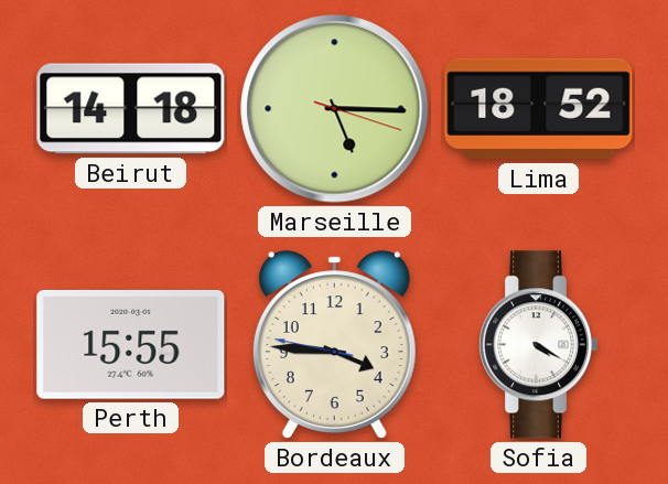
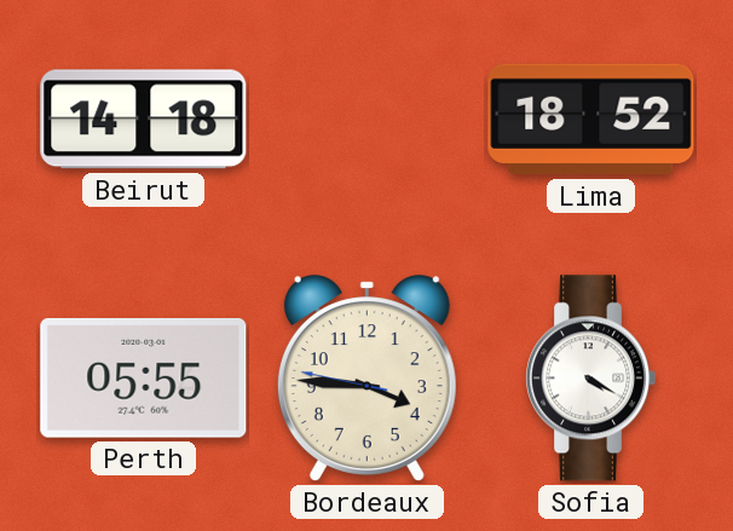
Marseille: 5:15 -> none
Perth: 15:55 -> 05:55
